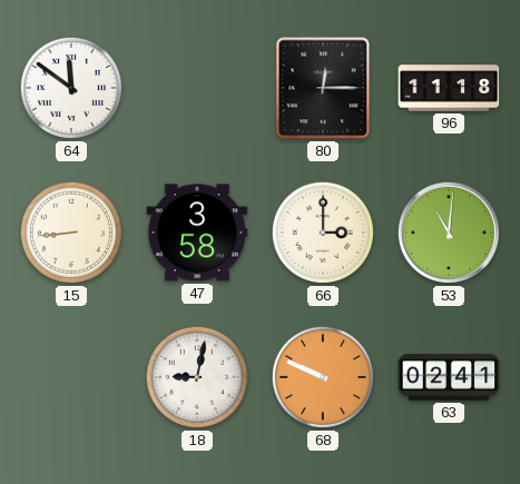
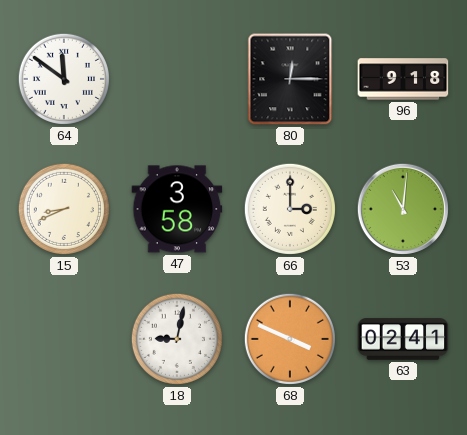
96: 11:18 -> 9:18
15: 8:44 -> 8:41
68: 9:49 -> 3:49
